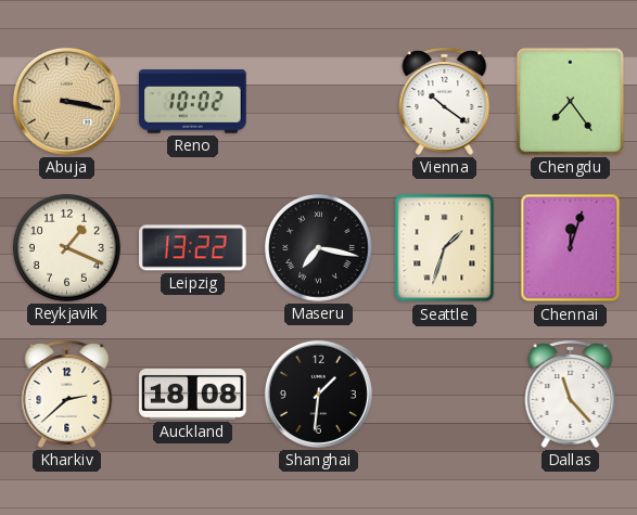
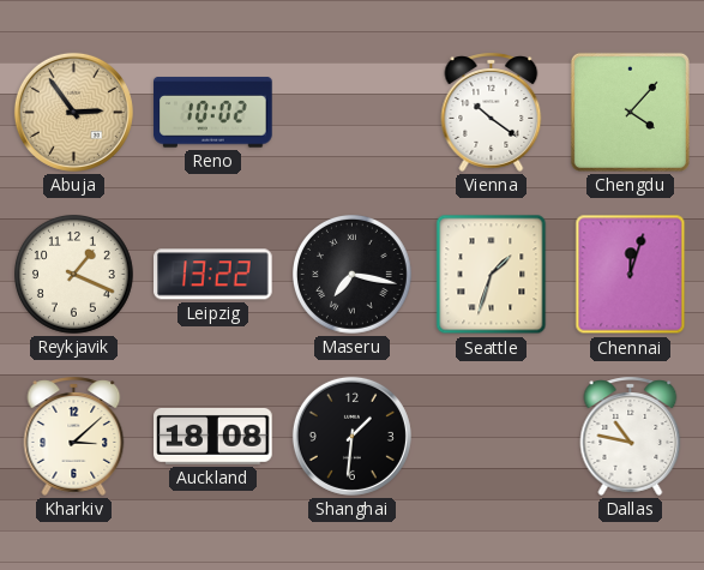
Abuja: 3:17 -> 2:54
Chengdu: 7:24 -> 4:07
Kharkiv: 2:38 -> 3:08
Dallas: 11:23 -> 10:47
